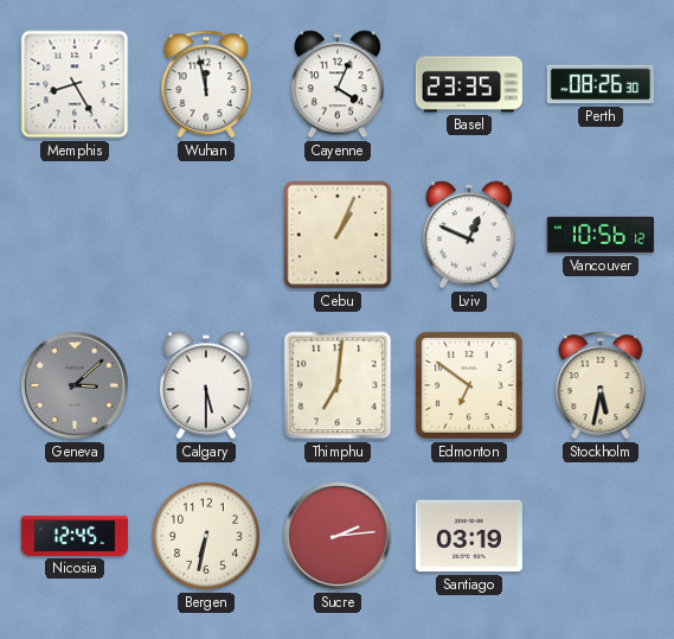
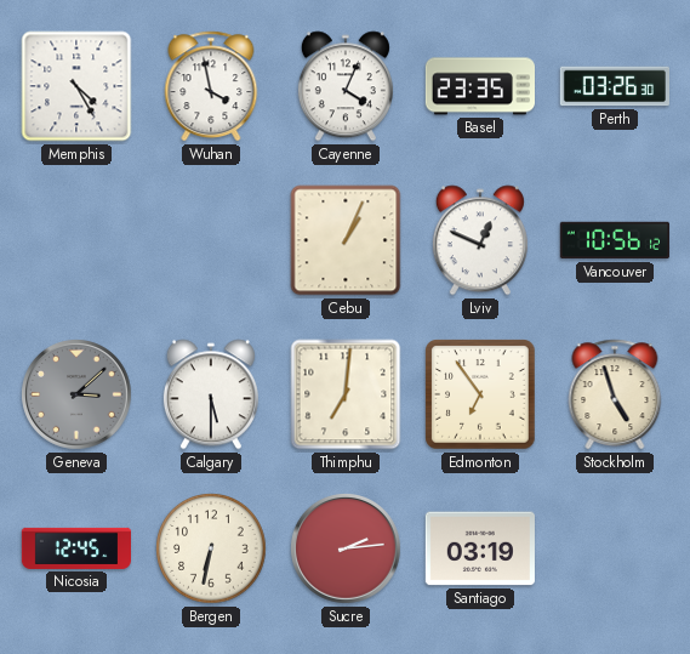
Memphis: 8:25 -> 4:25
Wuhan: 11:58 -> 3:58
Perth: 08:26 -> 03:26
Edmonton: 6:51 -> 6:54
Stockholm: 5:32 -> 4:57
